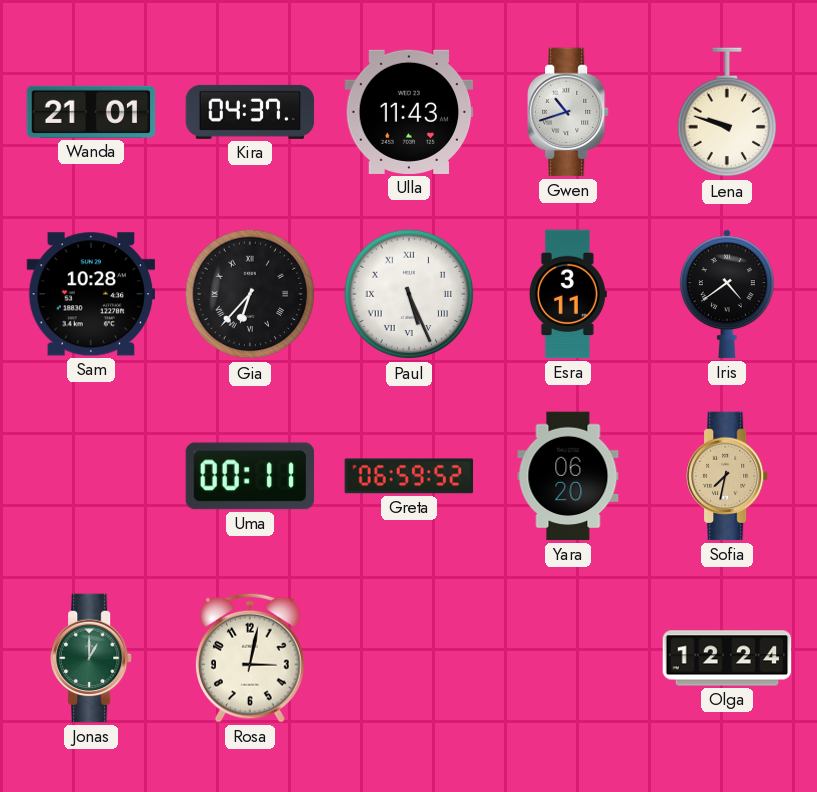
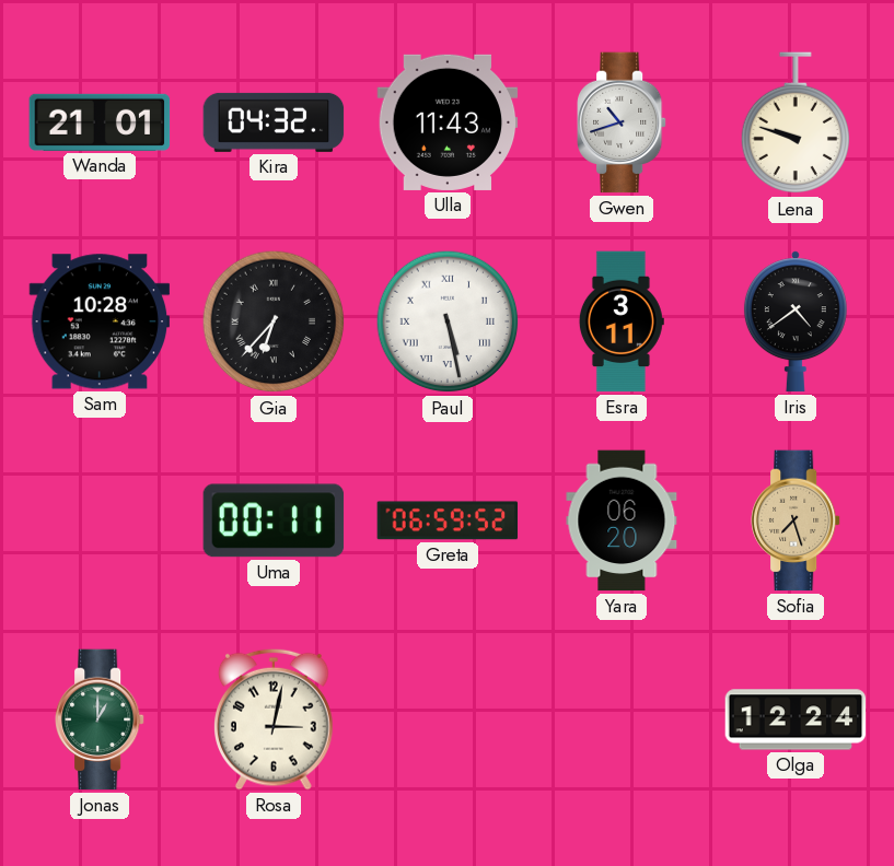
Kira: 04:37 -> 04:32
Paul: 5:26 -> 5:28
Sofia: 7:32 -> 7:27
